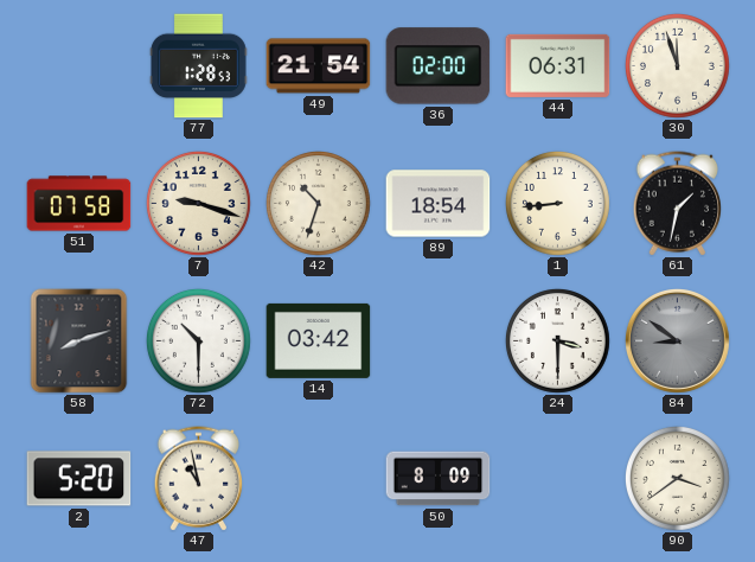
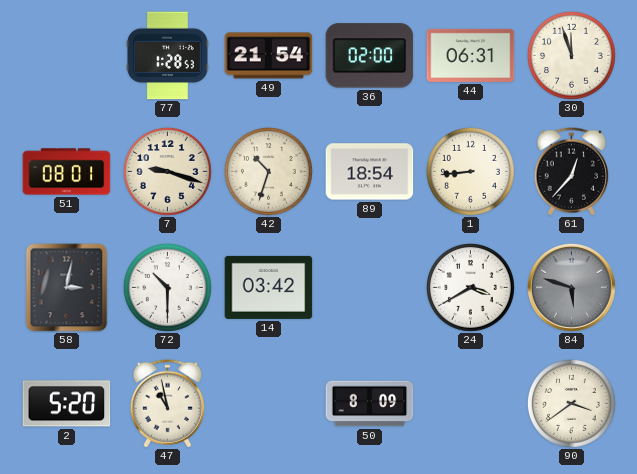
51: 07:58 -> 08:01
61: 1:32 -> 12:37
58: 8:12 -> 3:02
24: 3:30 -> 3:40
84: 8:51 -> 5:48
